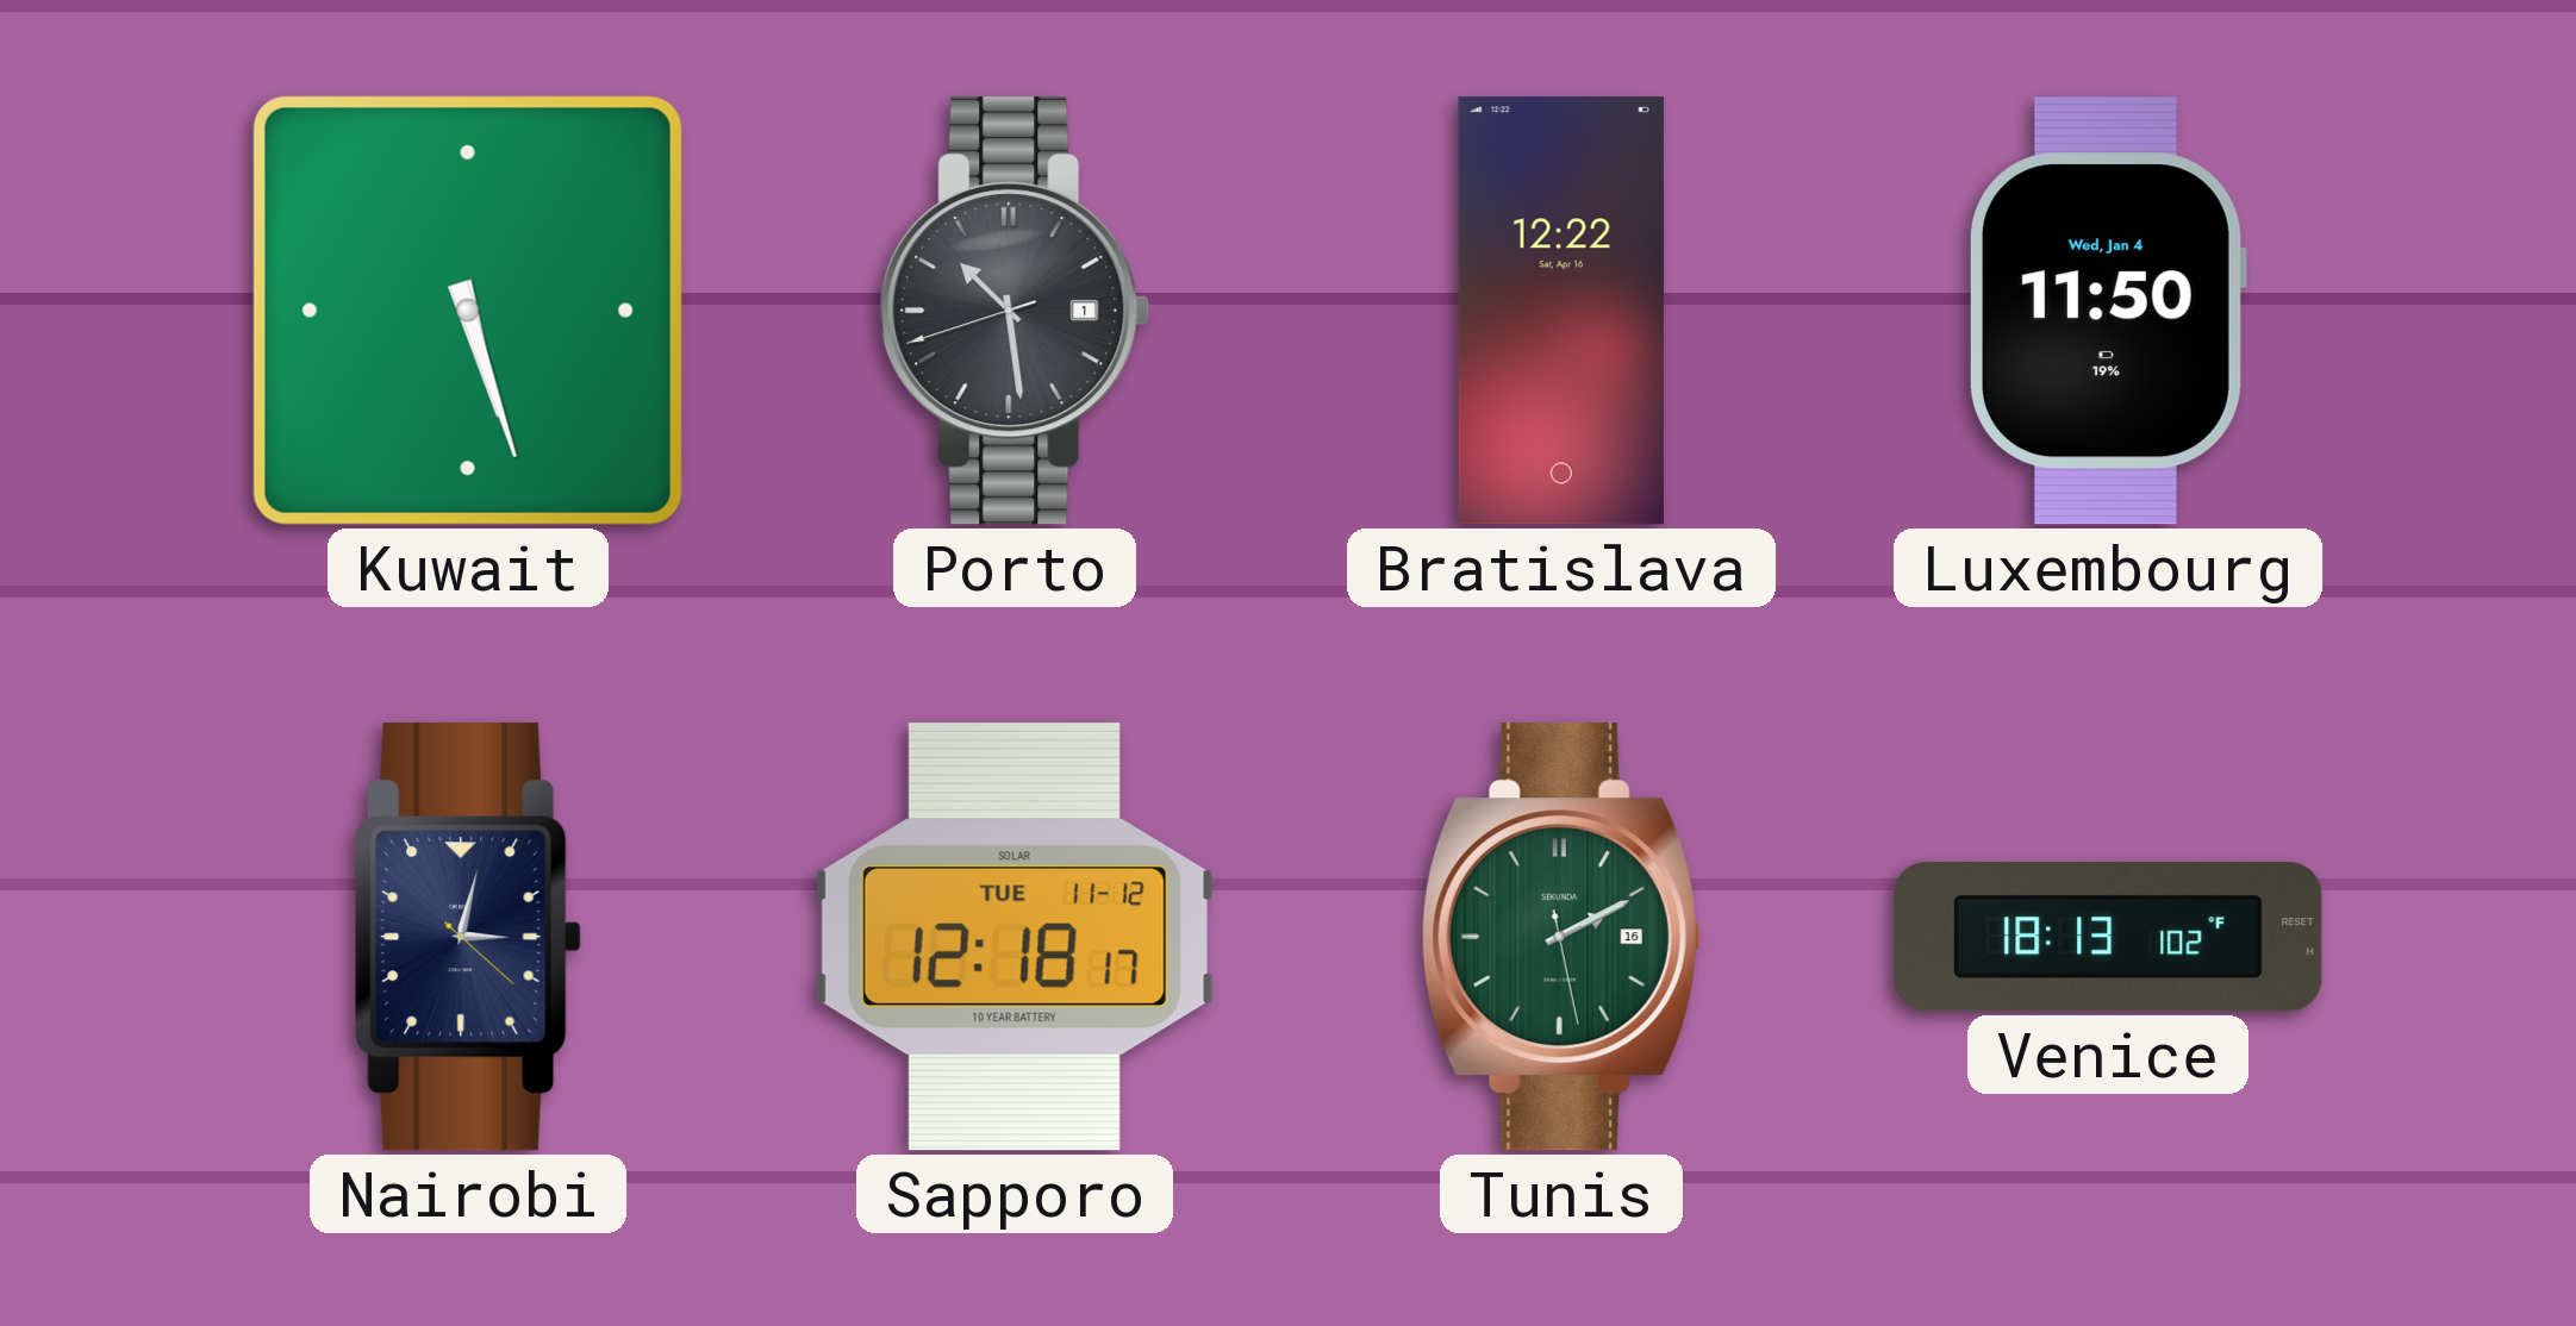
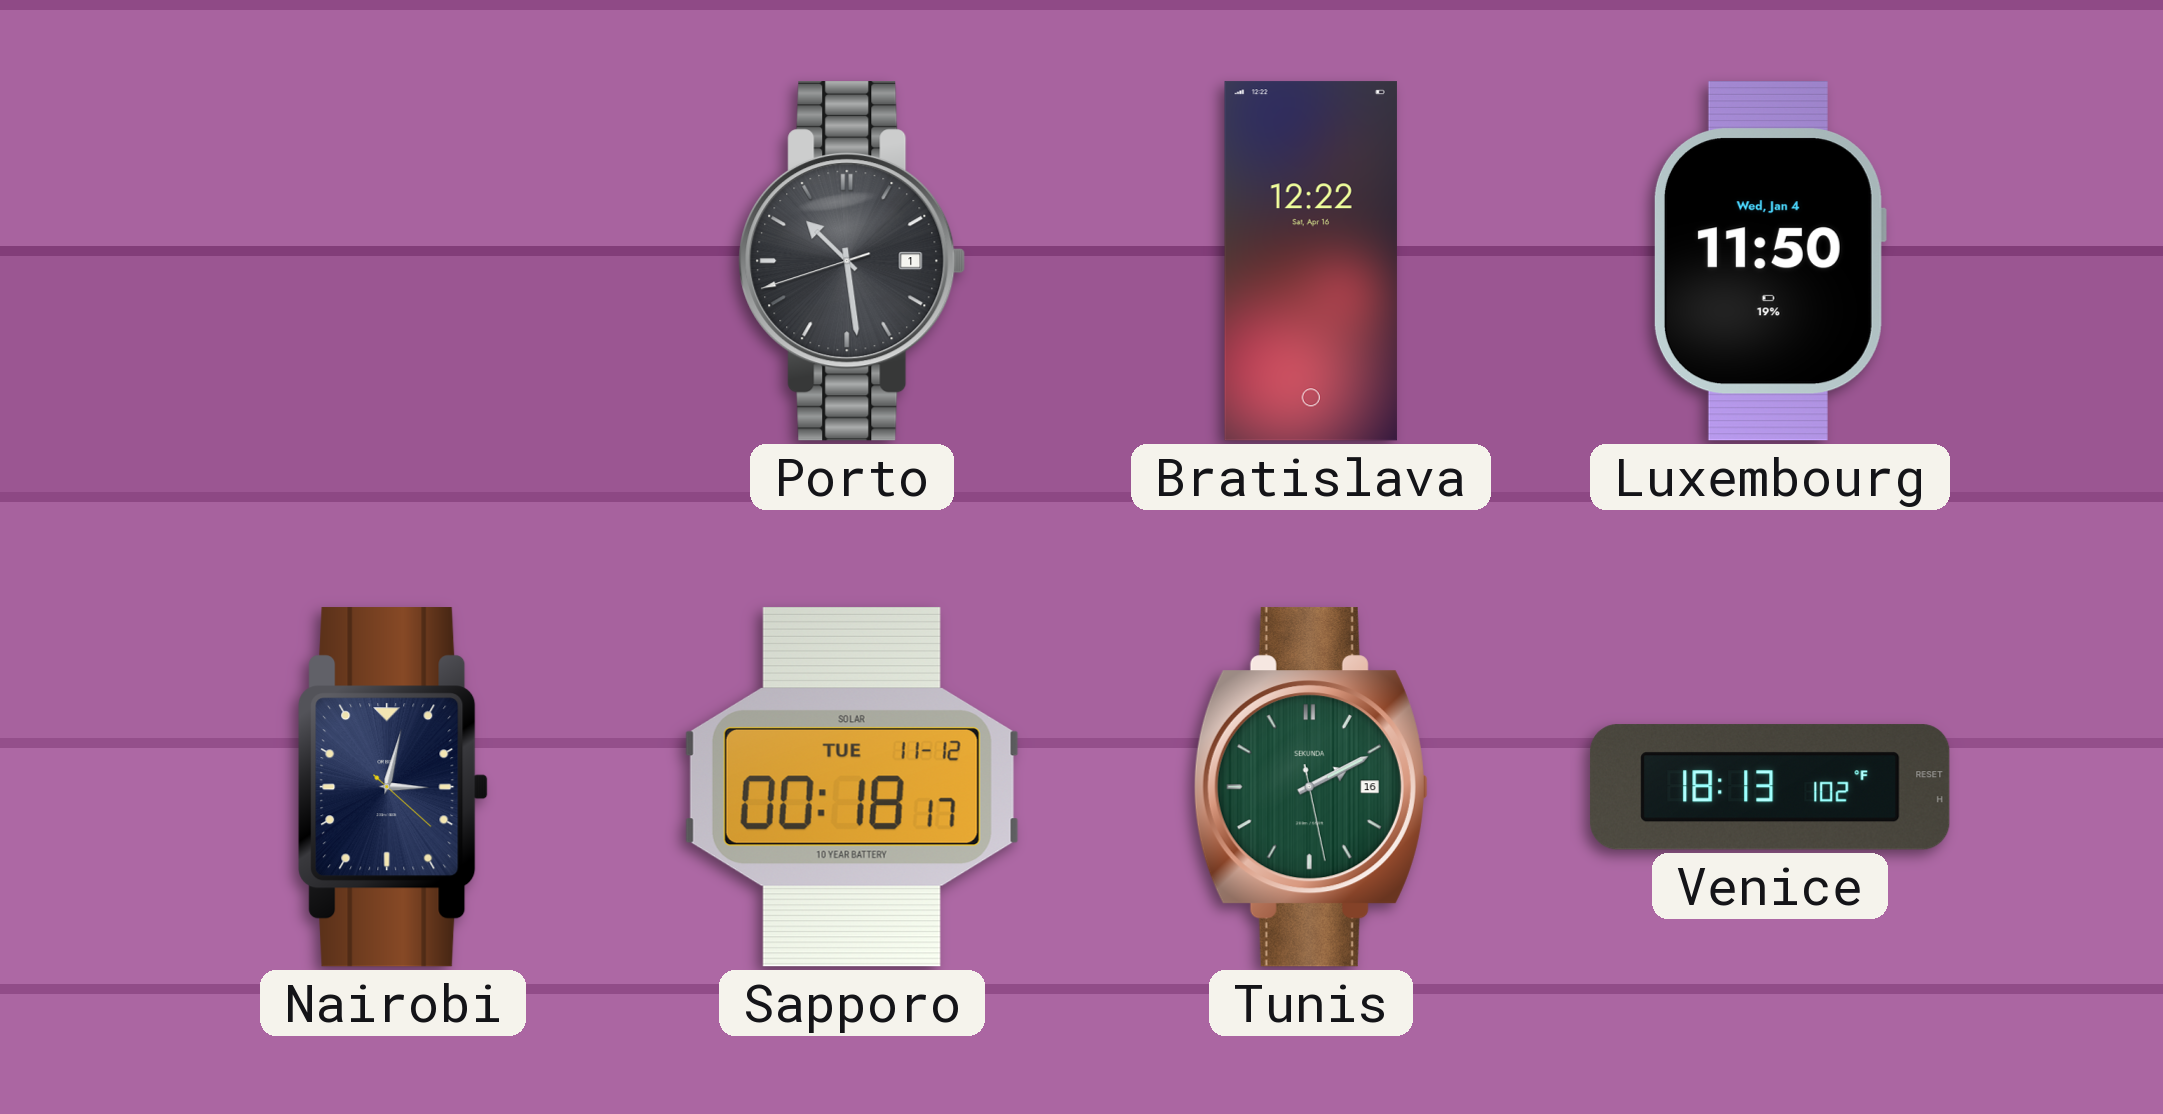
Kuwait: 5:27 -> none
Sapporo: 12:18 -> 00:18
